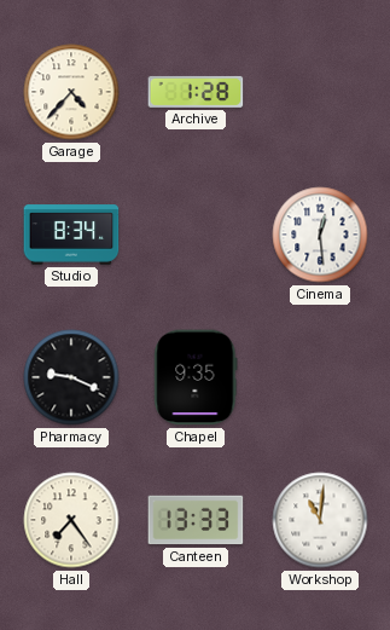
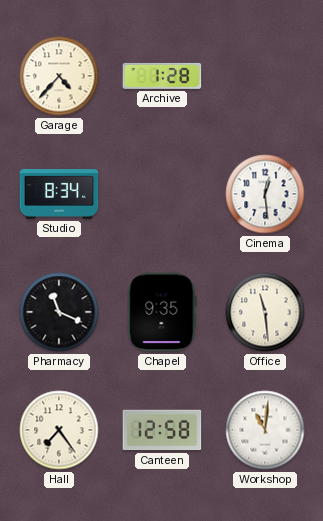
Pharmacy: 9:19 -> 11:19
Office: none -> 11:29
Canteen: 13:33 -> 12:58
